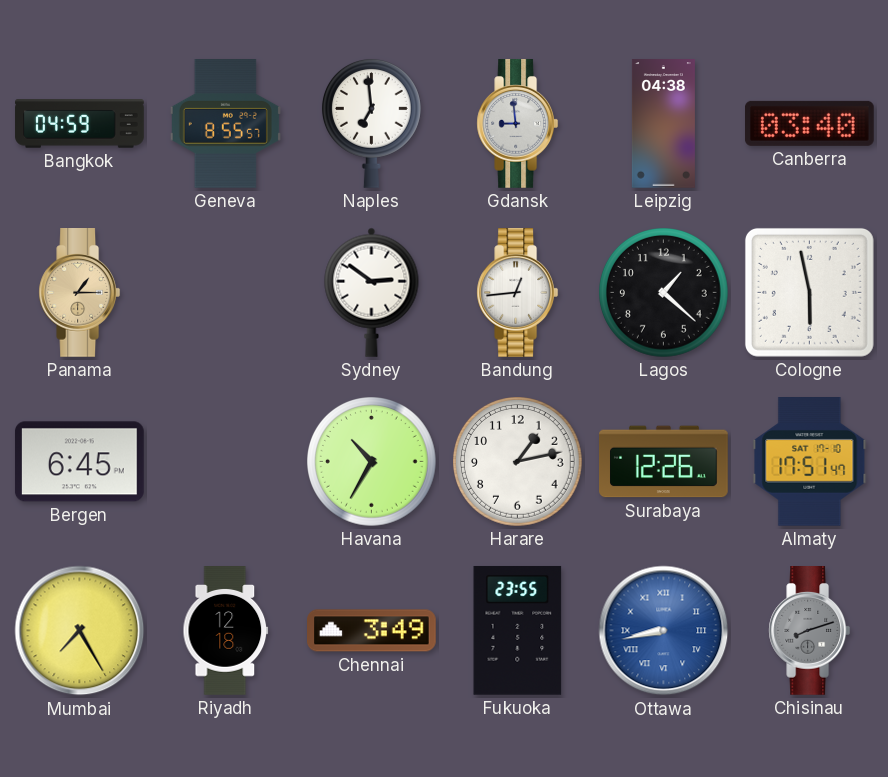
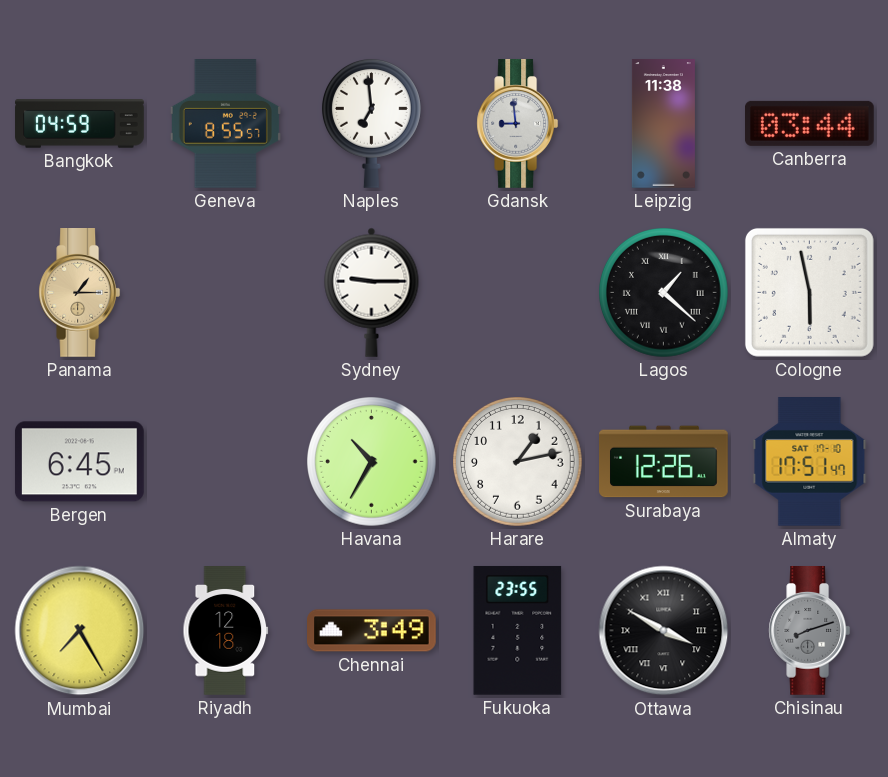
Leipzig: 04:38 -> 11:38
Canberra: 03:40 -> 03:44
Sydney: 2:51 -> 9:15
Bandung: 12:44 -> none
Lagos numerals: Arabic -> Roman
Ottawa: 8:43 -> 3:50
Ottawa dial: blue -> black
